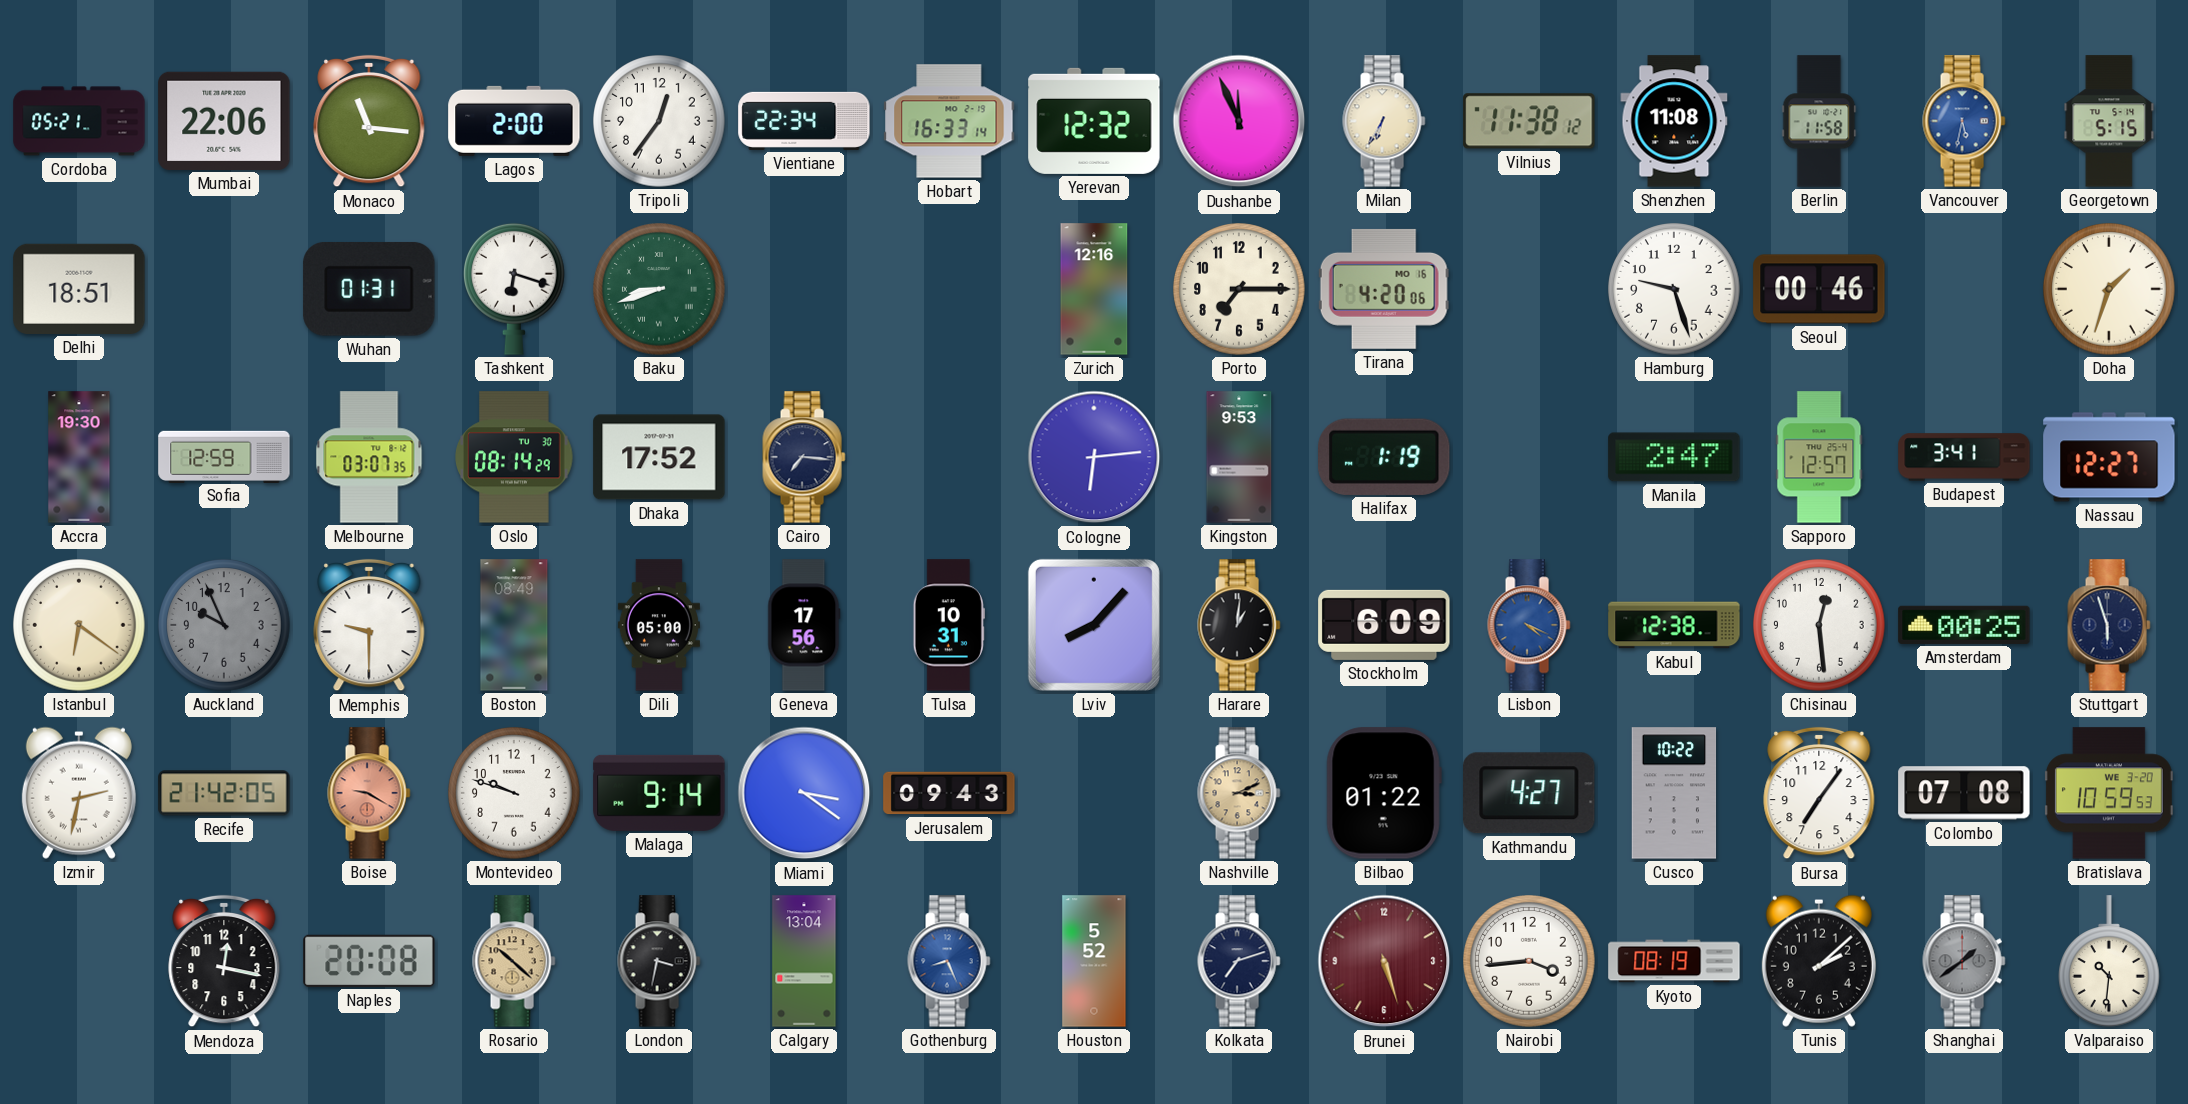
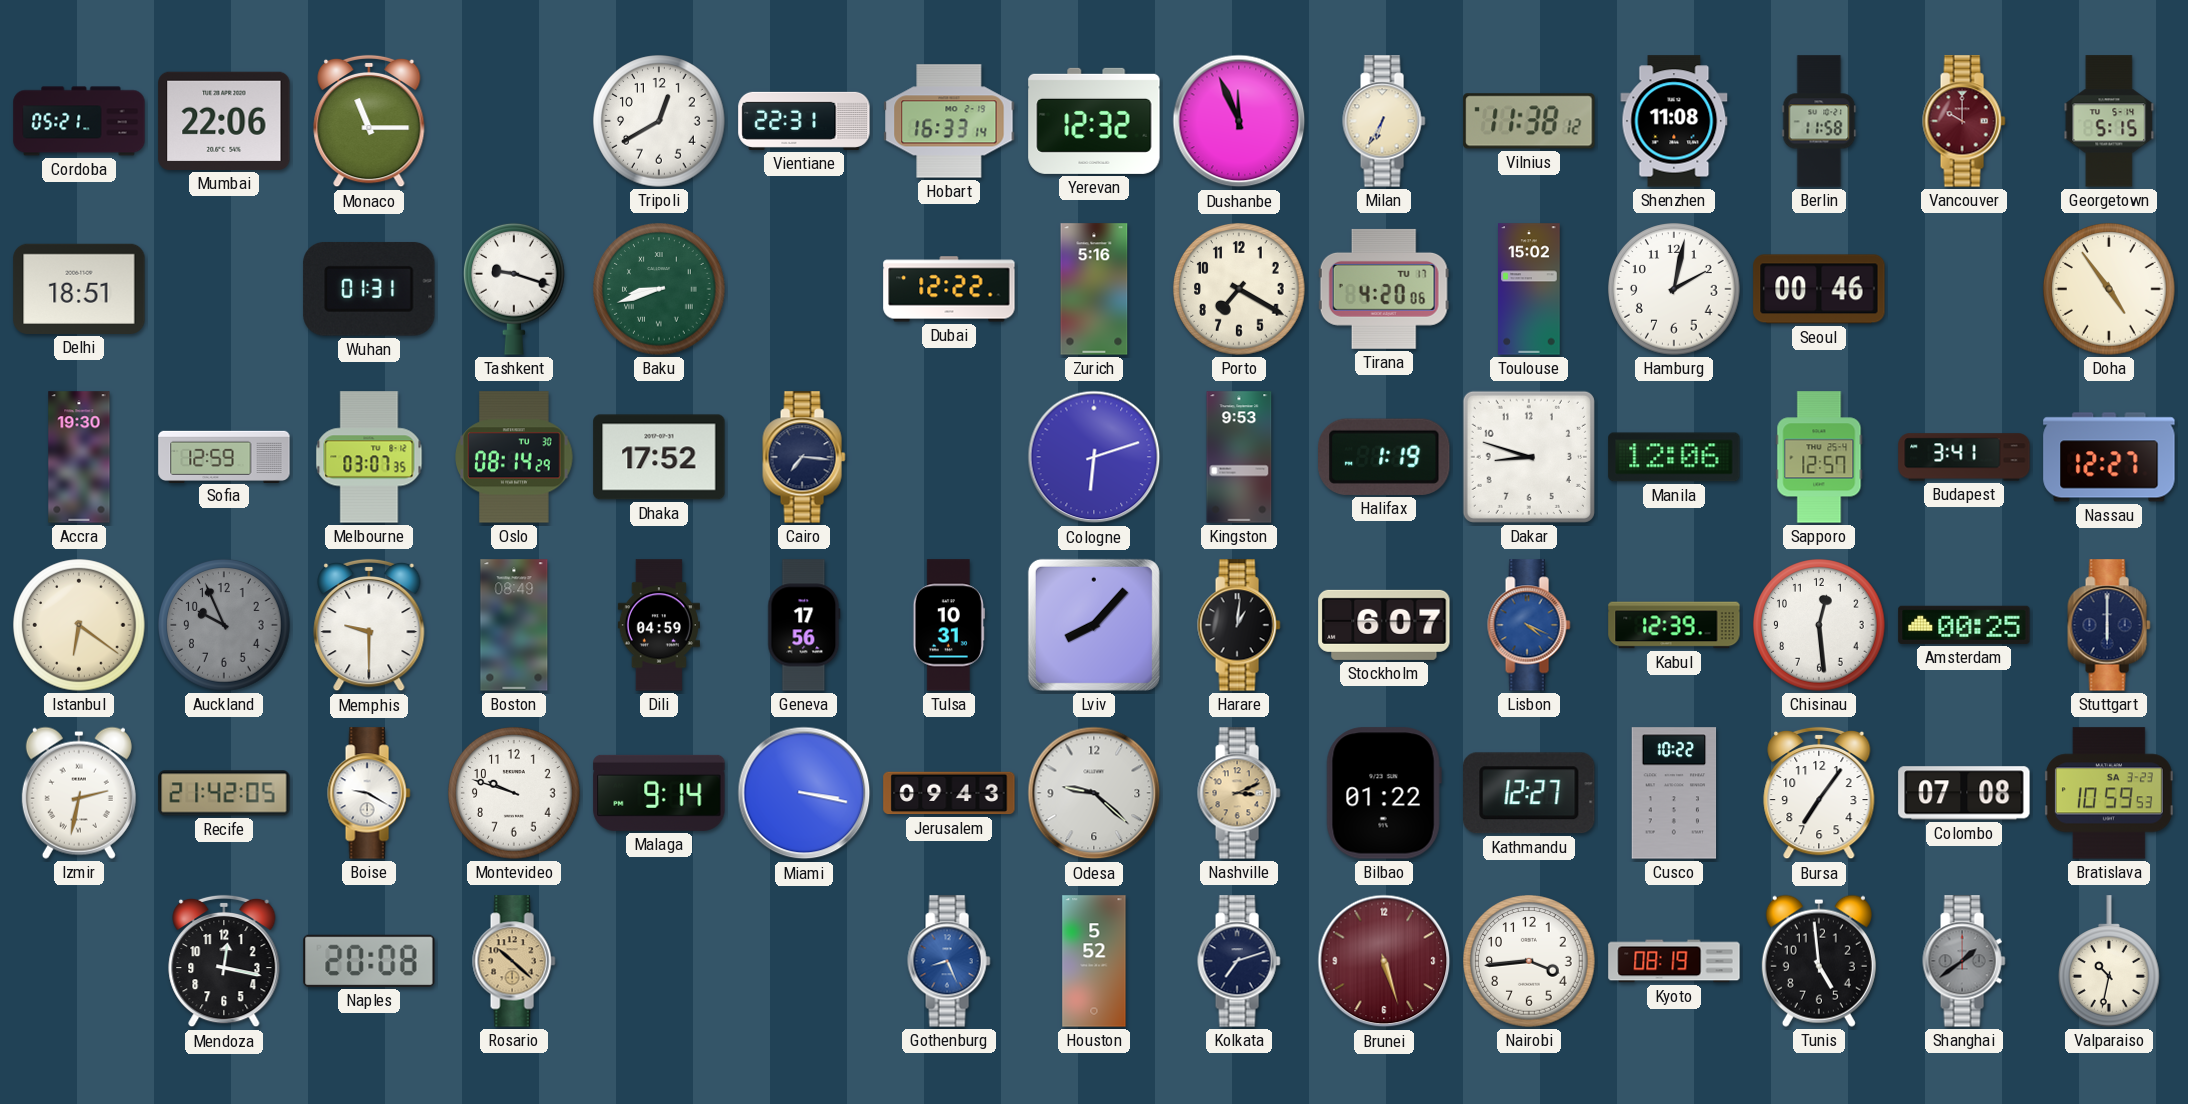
Monaco: 11:16 -> 11:15
Lagos: 2:00 -> none
Tripoli: 12:36 -> 12:40
Vientiane: 22:34 -> 22:31
Vancouver: 5:32 -> 10:00
Vancouver dial: blue -> burgundy
Tashkent: 6:18 -> 9:18
Dubai: none -> 12:22
Zurich: 12:16 -> 5:16
Porto: 7:15 -> 7:20
Tirana date: MO 16 -> TU 17
Toulouse: none -> 15:02
Hamburg: 9:27 -> 2:02
Doha: 1:33 -> 4:54
Cologne: 6:14 -> 6:12
Dakar: none -> 8:48
Manila: 2:47 -> 12:06
Dili: 05:00 -> 04:59
Stockholm: 6:09 -> 6:07
Kabul: 12:38 -> 12:39
Stuttgart: 5:57 -> 6:00
Boise dial: salmon -> white
Miami: 3:21 -> 3:17
Odesa: none -> 9:22
Kathmandu: 4:27 -> 12:27
Bratislava date: WE 3-20 -> SA 3-23
London: 3:32 -> none
Calgary: 13:04 -> none
Tunis: 2:08 -> 4:59
Valparaiso: 10:31 -> 10:32
